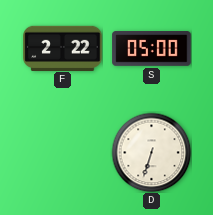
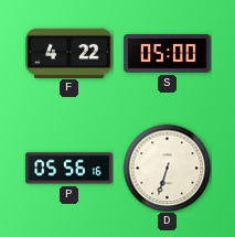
F: 2:22 -> 4:22
P: none -> 05:56
